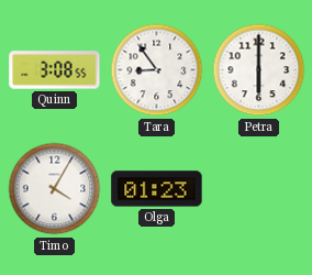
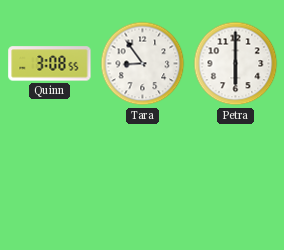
Timo: 4:05 -> none
Olga: 01:23 -> none
